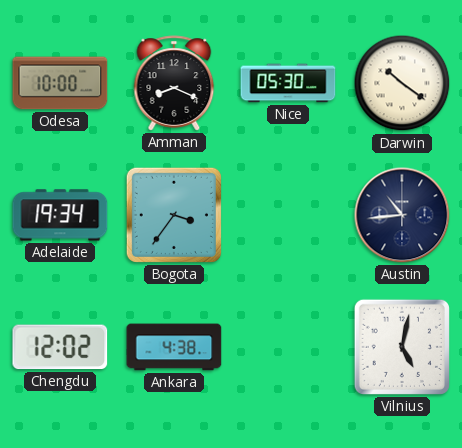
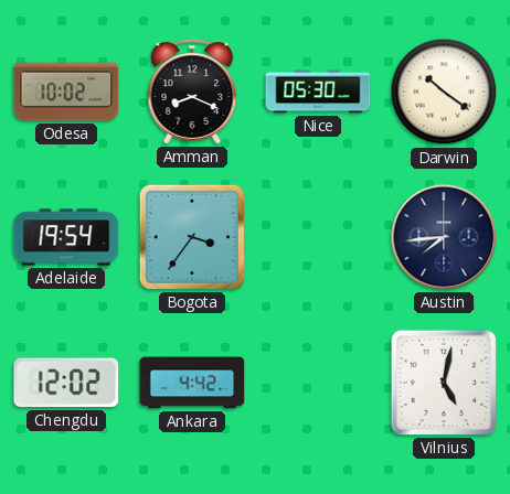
Odesa: 10:00 -> 10:02
Adelaide: 19:34 -> 19:54
Austin: 10:44 -> 7:44
Ankara: 4:38 -> 4:42
